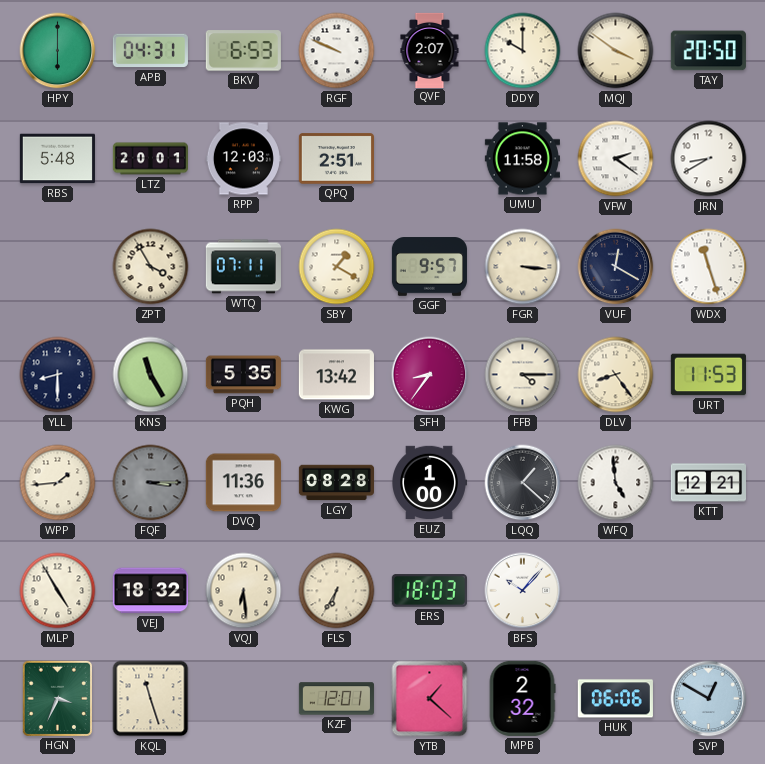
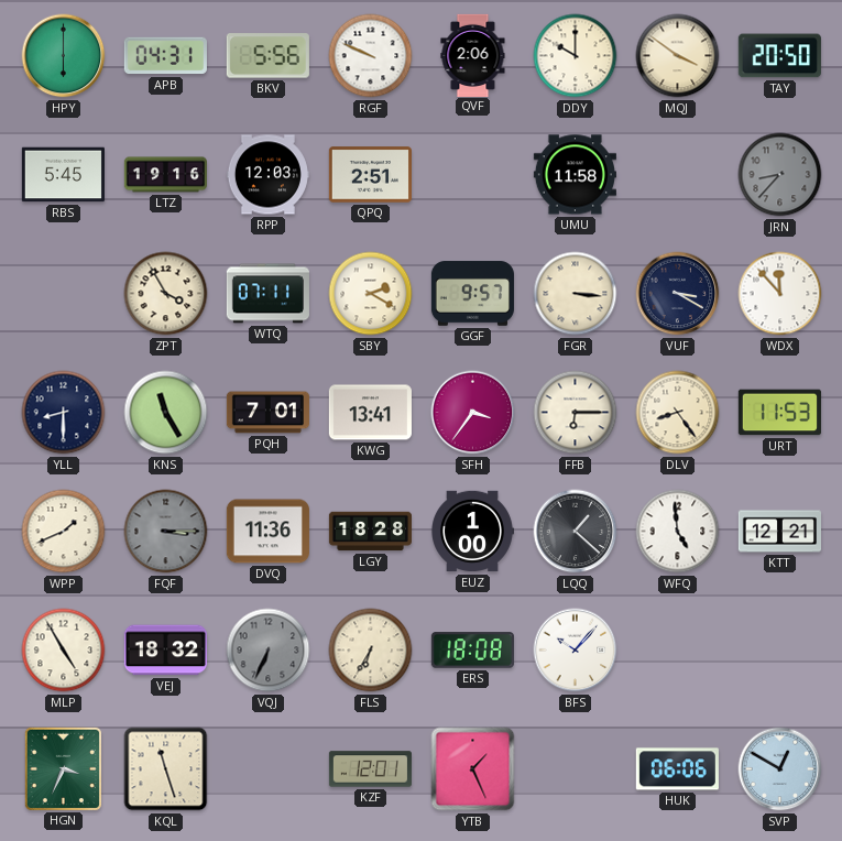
BKV: 6:53 -> 5:56
QVF: 2:07 -> 2:06
RBS: 5:48 -> 5:45
LTZ: 20:01 -> 19:16
VFW: 2:21 -> none
JRN: 8:40 -> 8:37
JRN dial: white -> grey
SBY: 1:20 -> 2:20
VUF: 12:20 -> 3:20
WDX: 11:27 -> 11:53
PQH: 5:35 -> 7:01
KWG: 13:42 -> 13:41
SFH: 8:36 -> 3:36
FFB: 4:15 -> 6:15
WPP: 1:44 -> 1:41
LGY: 08:28 -> 18:28
VQJ: 6:29 -> 6:34
VQJ dial: cream -> grey
ERS: 18:03 -> 18:08
YTB: 1:22 -> 1:26
MPB: 2:32 -> none
